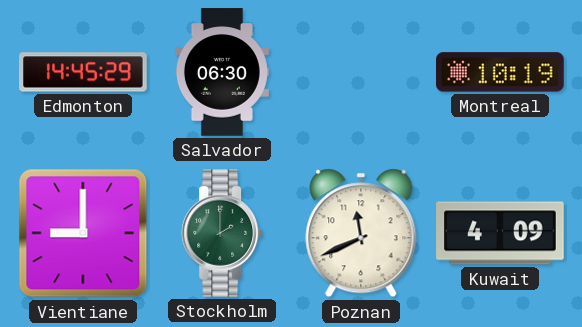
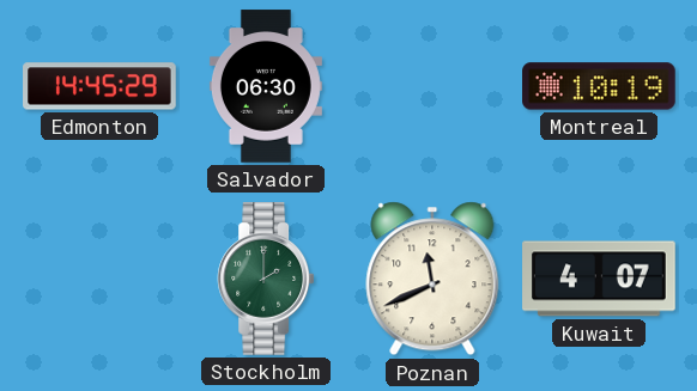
Vientiane: 9:00 -> none
Kuwait: 4:09 -> 4:07
